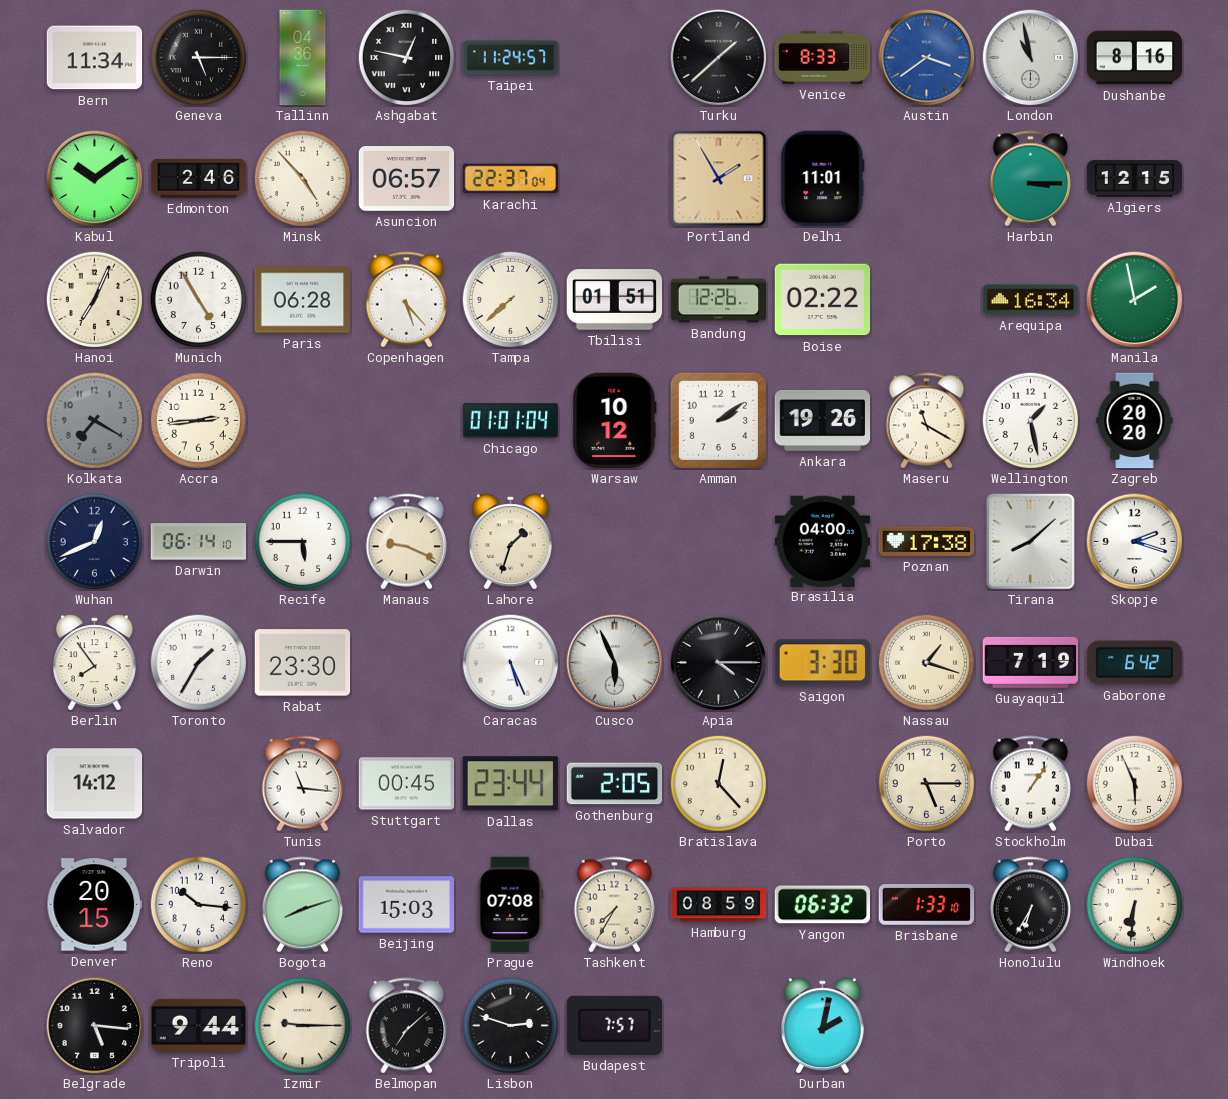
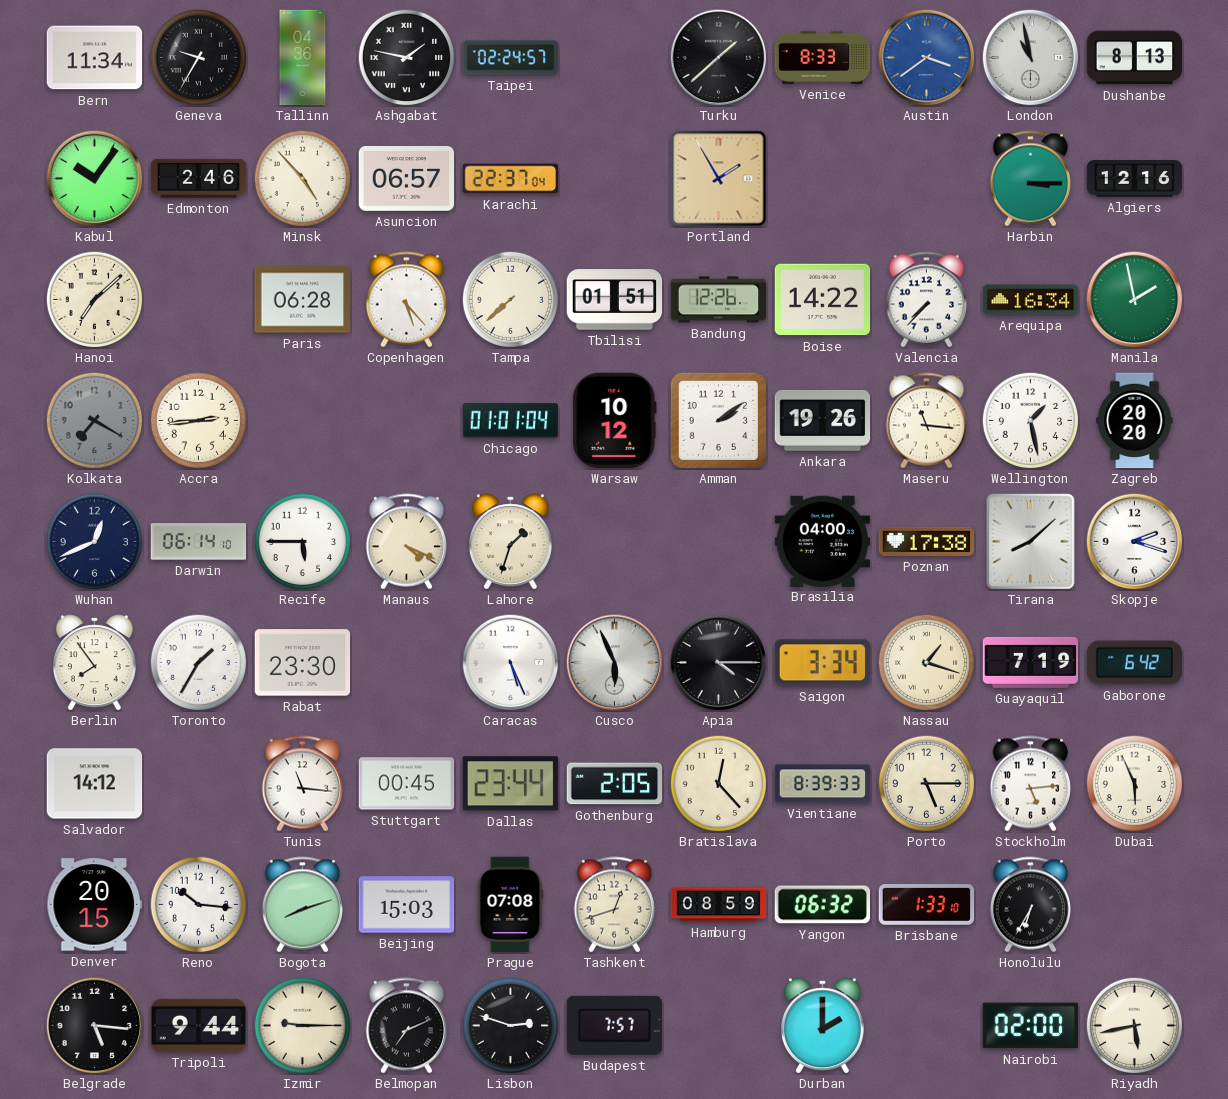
Geneva: 5:15 -> 9:35
Ashgabat: 12:47 -> 1:47
Taipei: 11:24 -> 02:24
Dushanbe: 8:16 -> 8:13
Kabul: 10:09 -> 10:06
Delhi: 11:01 -> none
Algiers: 12:15 -> 12:16
Hanoi: 7:04 -> 7:08
Munich: 4:55 -> none
Boise: 02:22 -> 14:22
Valencia: none -> 7:37
Maseru: 11:20 -> 11:16
Manaus: 9:19 -> 4:19
Saigon: 3:30 -> 3:34
Vientiane: none -> 8:39
Stockholm: 1:06 -> 5:14
Tashkent: 7:35 -> 12:42
Windhoek: 6:31 -> none
Belmopan: 7:08 -> 7:11
Durban: 2:02 -> 2:00
Nairobi: none -> 02:00
Riyadh: none -> 5:43
